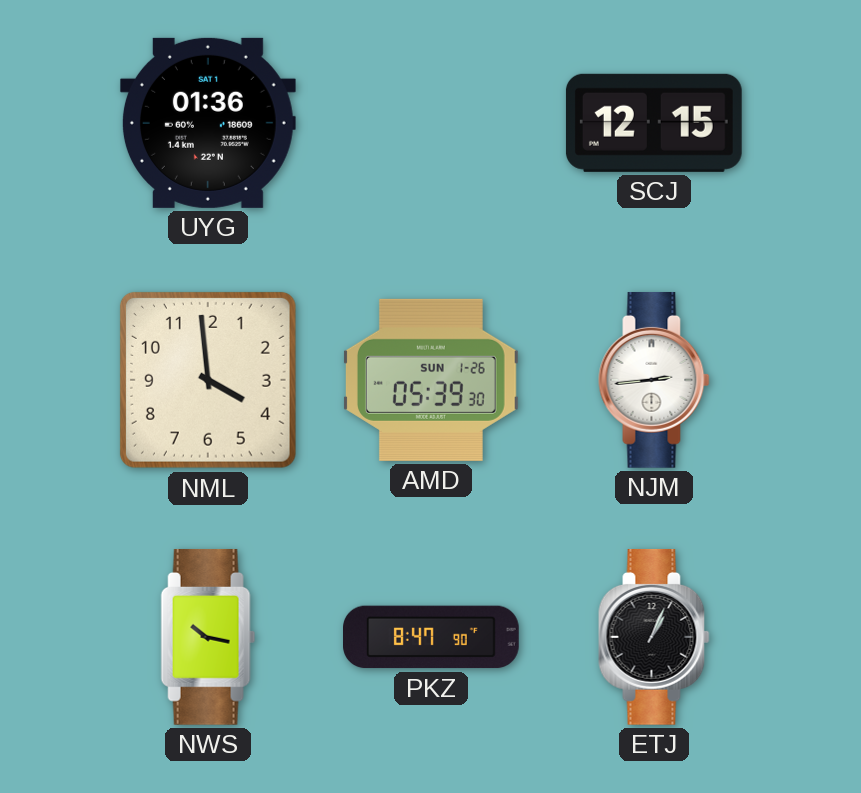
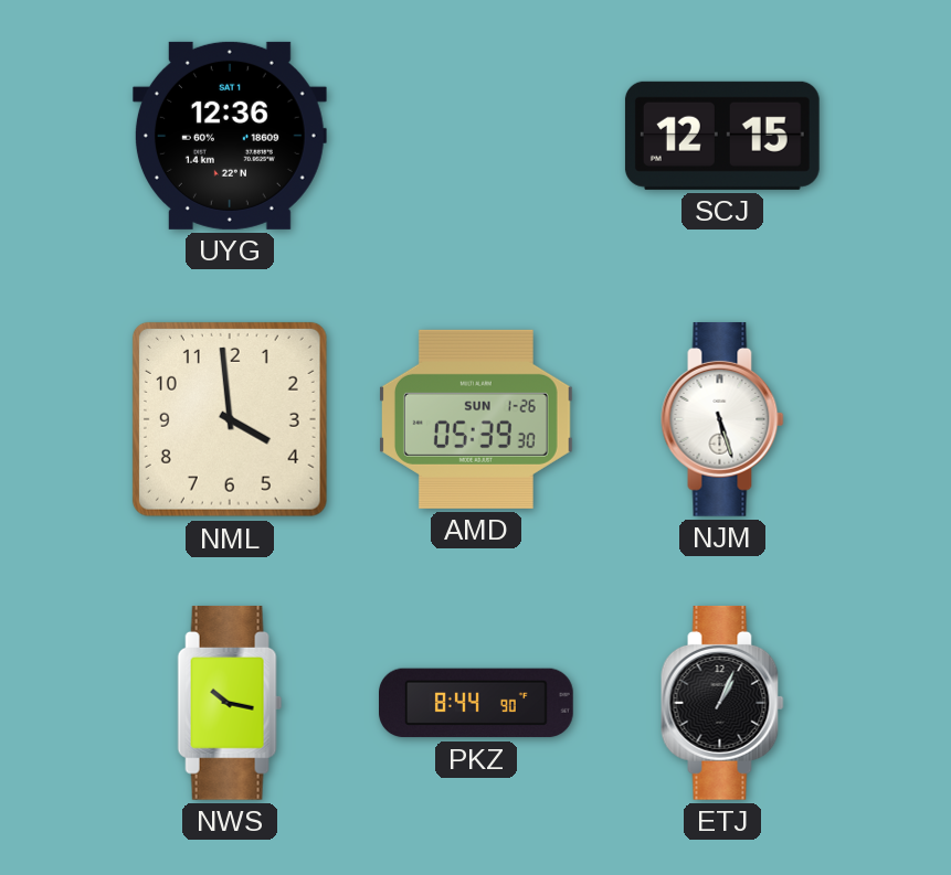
UYG: 01:36 -> 12:36
NJM: 2:44 -> 5:27
PKZ: 8:47 -> 8:44
